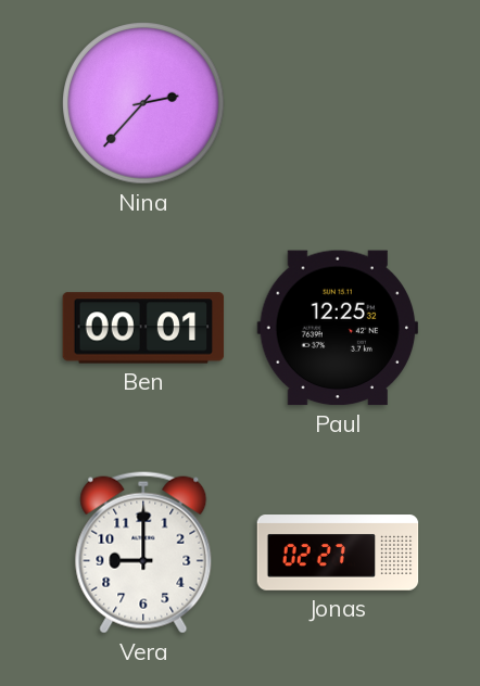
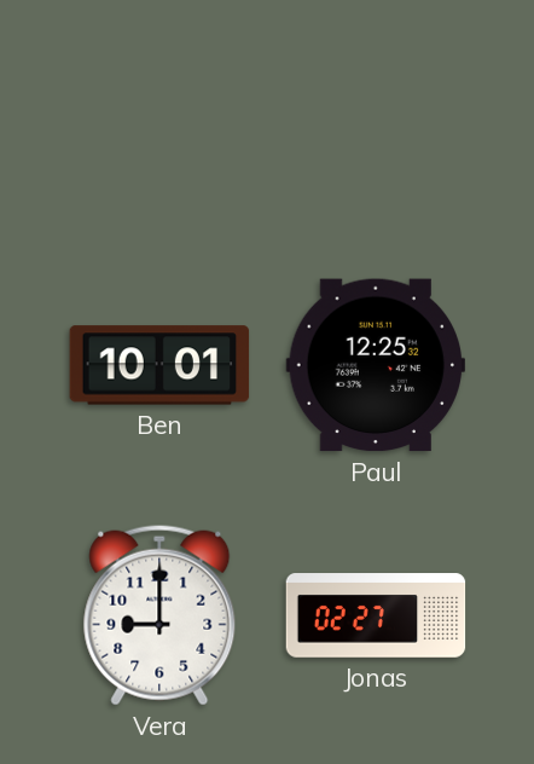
Nina: 2:37 -> none
Ben: 00:01 -> 10:01
